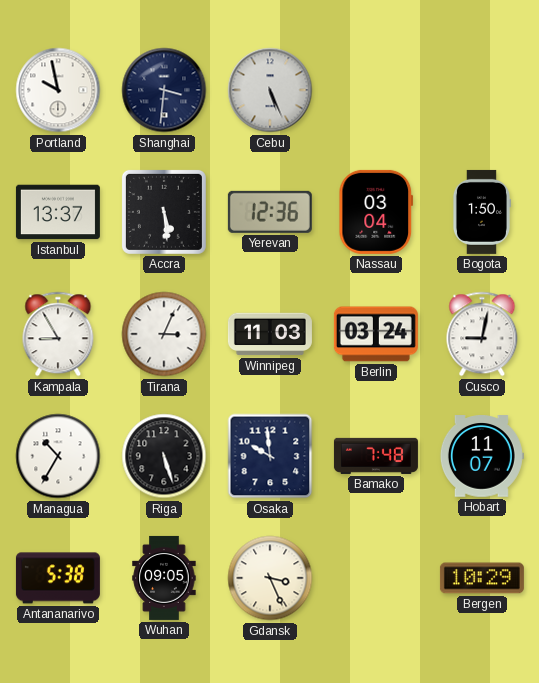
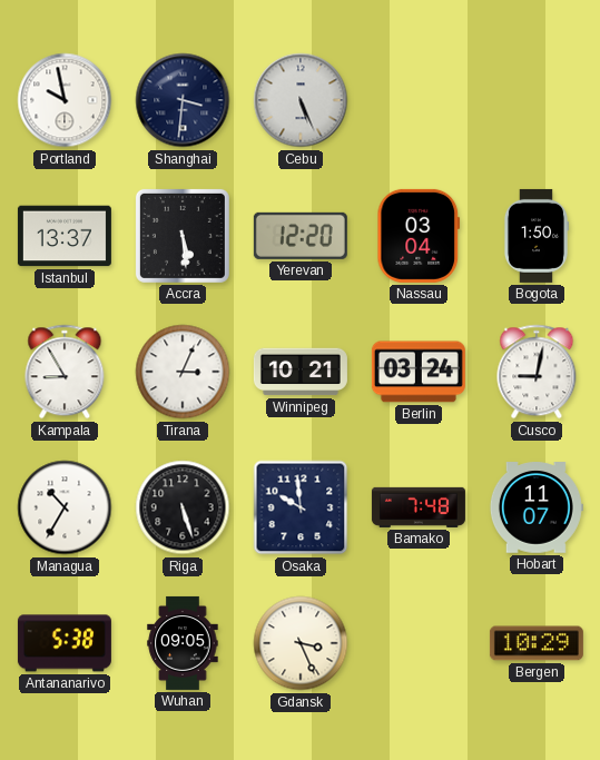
Yerevan: 12:36 -> 12:20
Winnipeg: 11:03 -> 10:21
